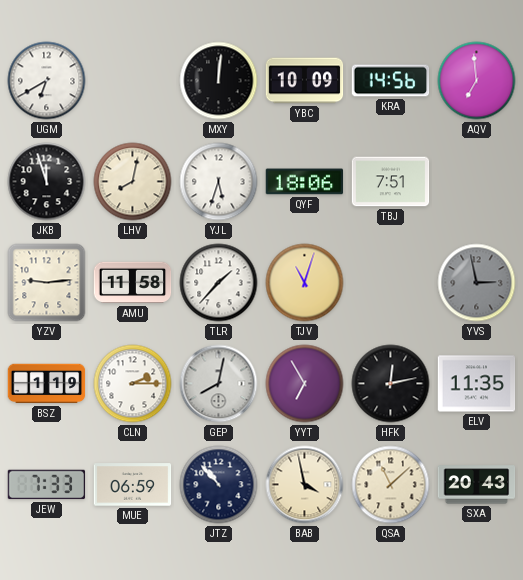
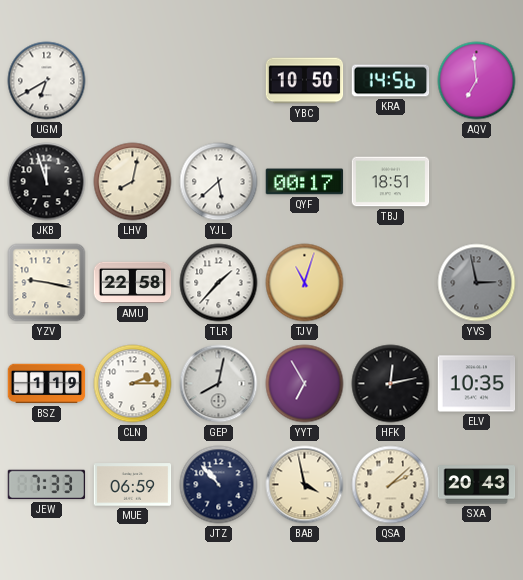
MXY: 12:01 -> none
YBC: 10:09 -> 10:50
YJL: 5:33 -> 5:38
QYF: 18:06 -> 00:17
TBJ: 7:51 -> 18:51
YZV: 9:14 -> 9:17
AMU: 11:58 -> 22:58
ELV: 11:35 -> 10:35
QSA: 11:08 -> 2:08
